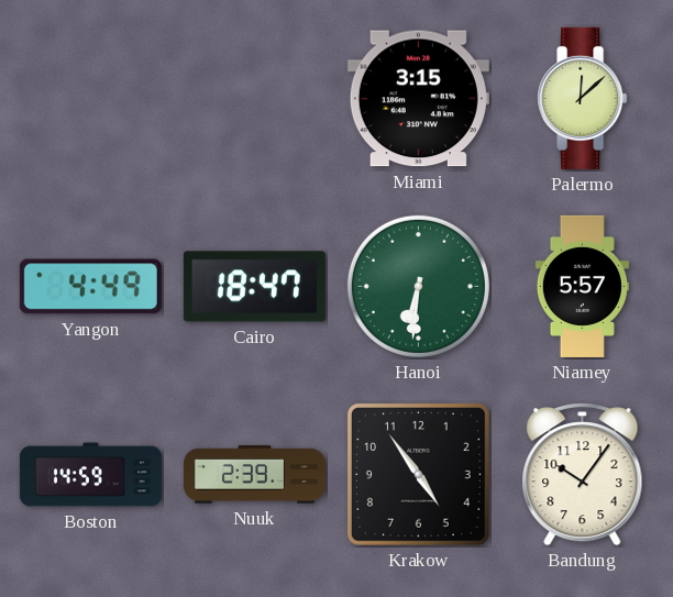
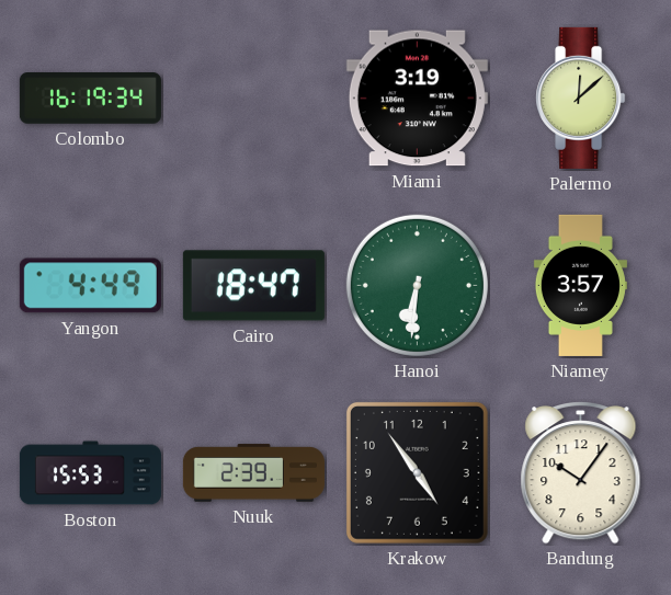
Colombo: none -> 16:19
Miami: 3:15 -> 3:19
Niamey: 5:57 -> 3:57
Boston: 14:59 -> 15:53
